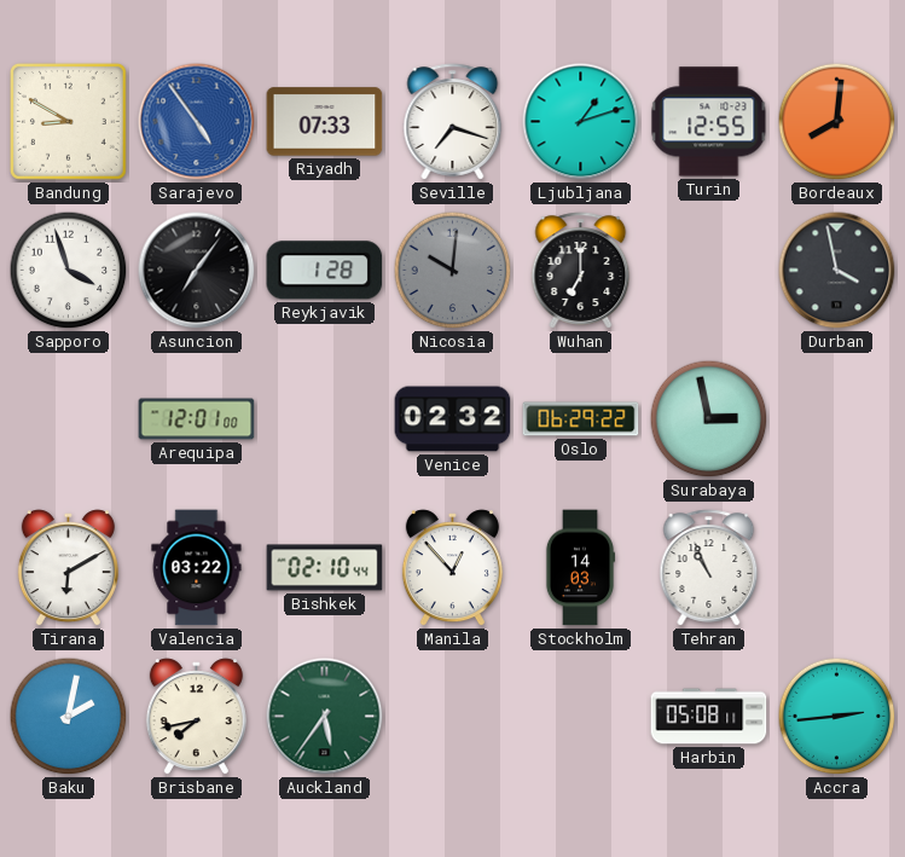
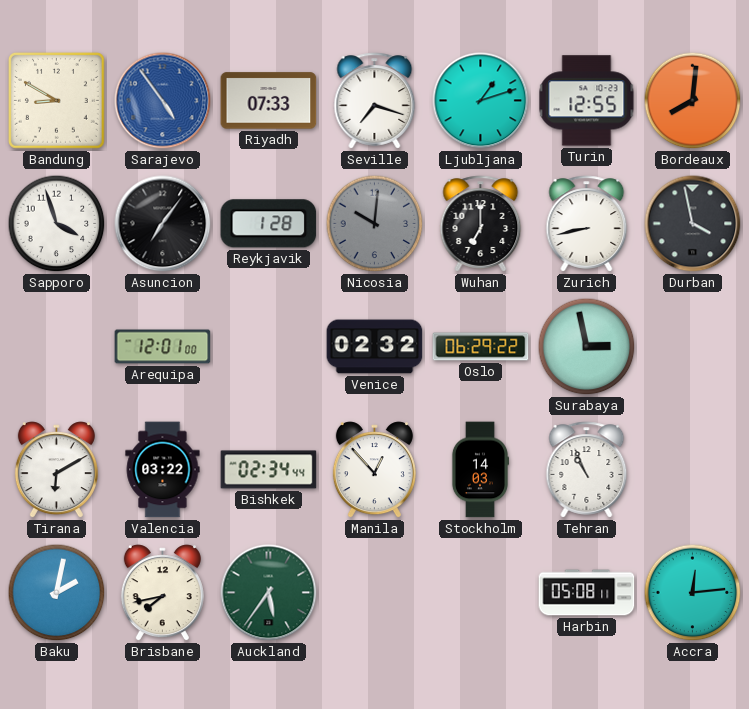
Zurich: none -> 8:43
Bishkek: 02:10 -> 02:34
Accra: 2:44 -> 12:14
